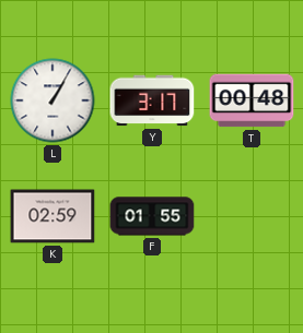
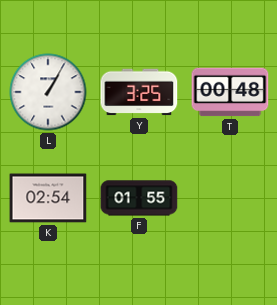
Y: 3:17 -> 3:25
K: 02:59 -> 02:54
